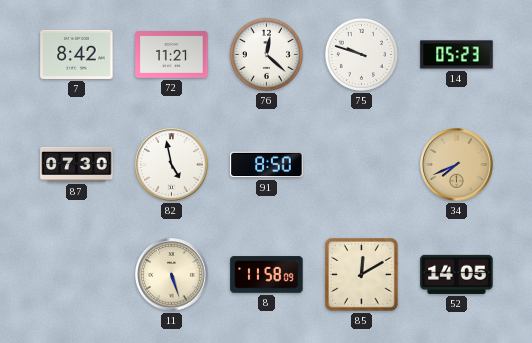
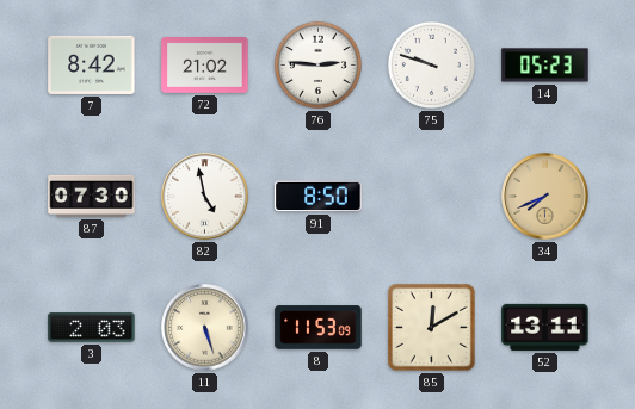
72: 11:21 -> 21:02
76: 12:22 -> 2:46
3: none -> 2:03
8: 11:58 -> 11:53
52: 14:05 -> 13:11
